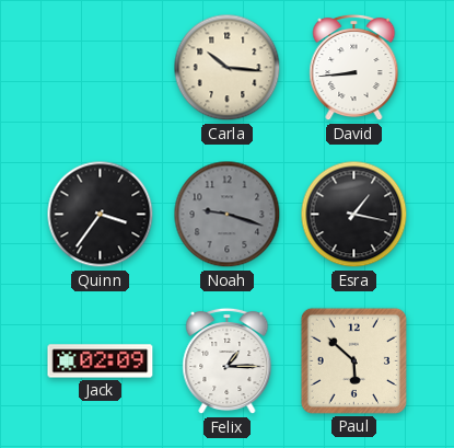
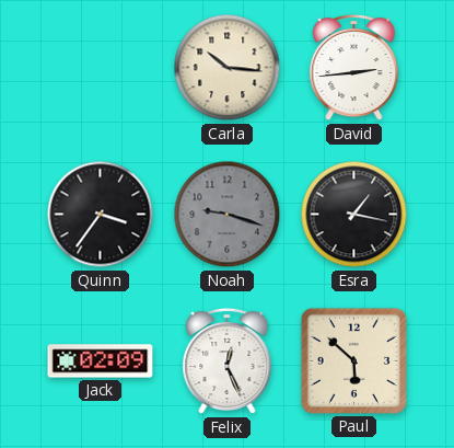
David: 8:44 -> 2:44
Felix: 1:15 -> 12:26
